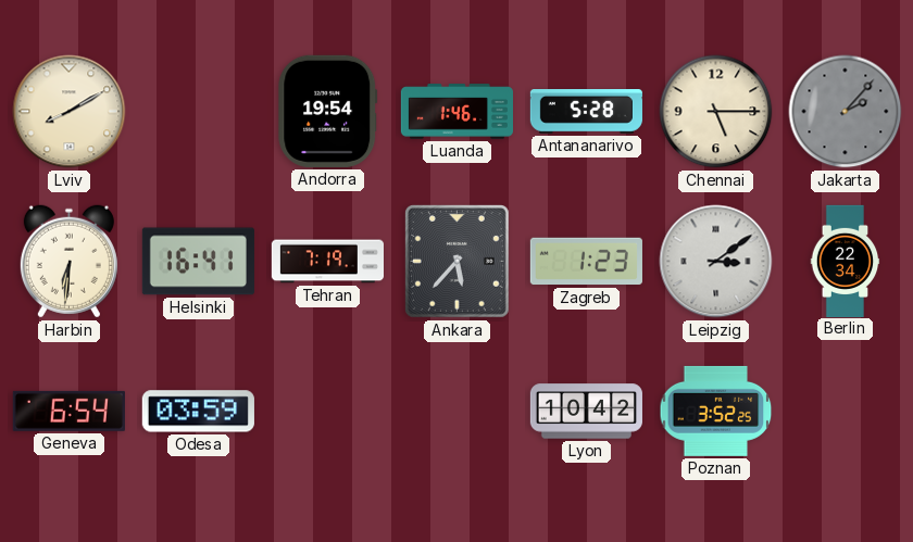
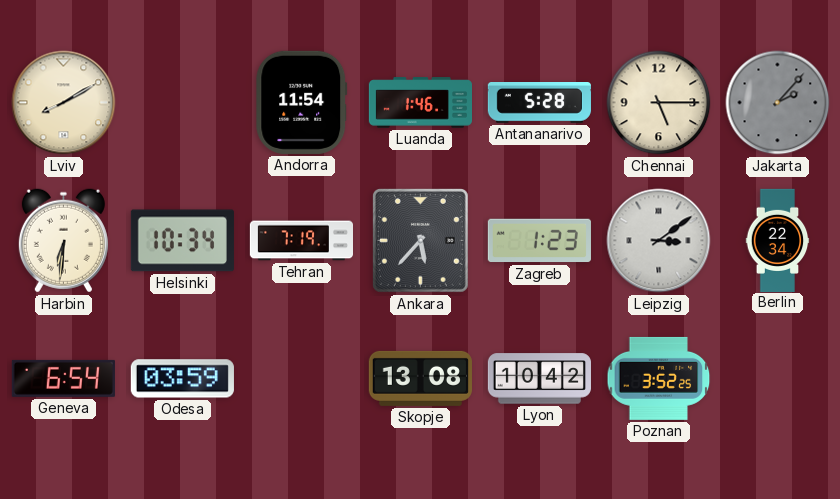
Andorra: 19:54 -> 11:54
Helsinki: 16:41 -> 10:34
Skopje: none -> 13:08
